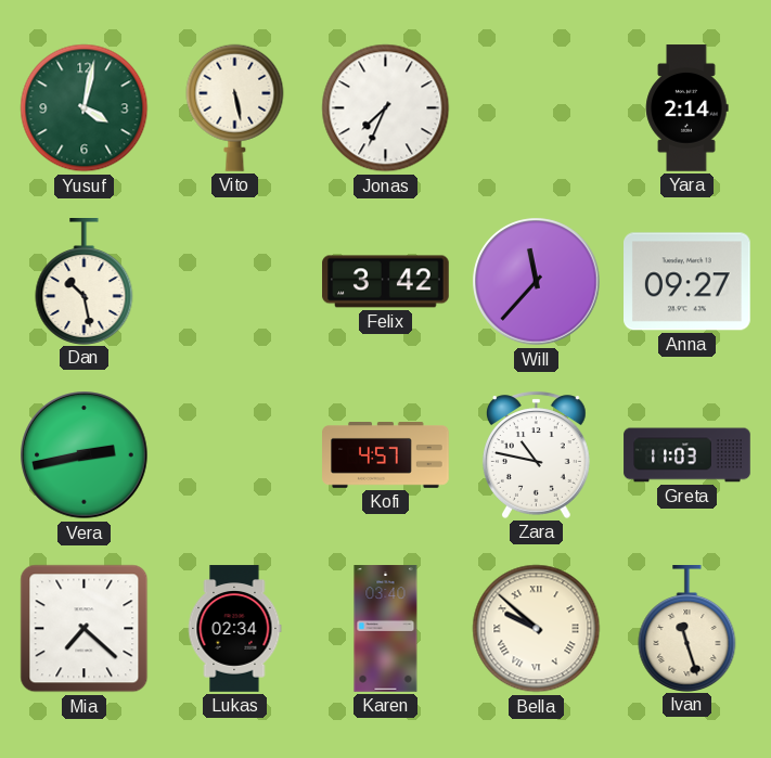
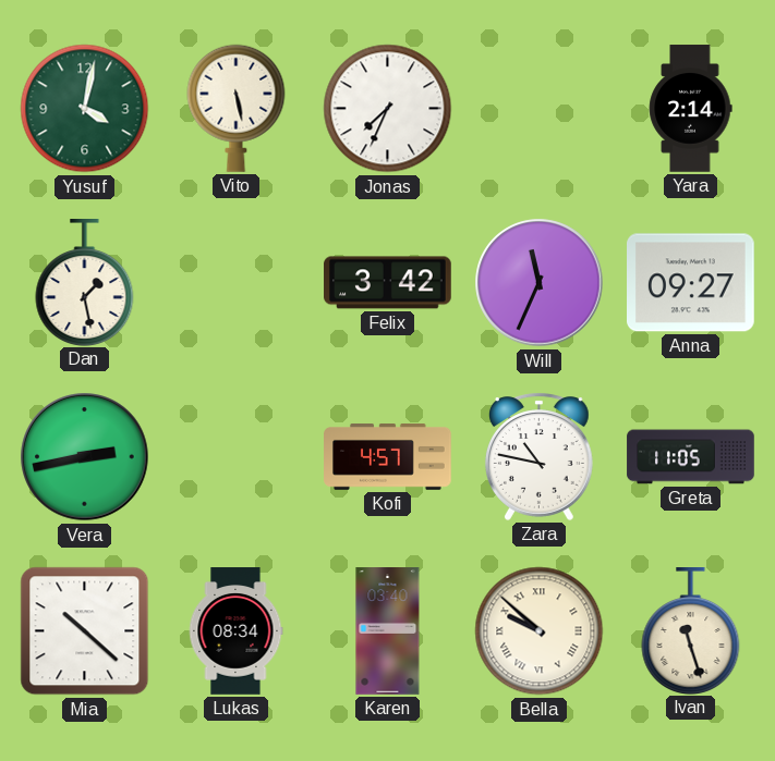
Dan: 10:28 -> 1:28
Will: 11:37 -> 11:34
Greta: 11:03 -> 11:05
Mia: 7:22 -> 10:22
Lukas: 02:34 -> 08:34
